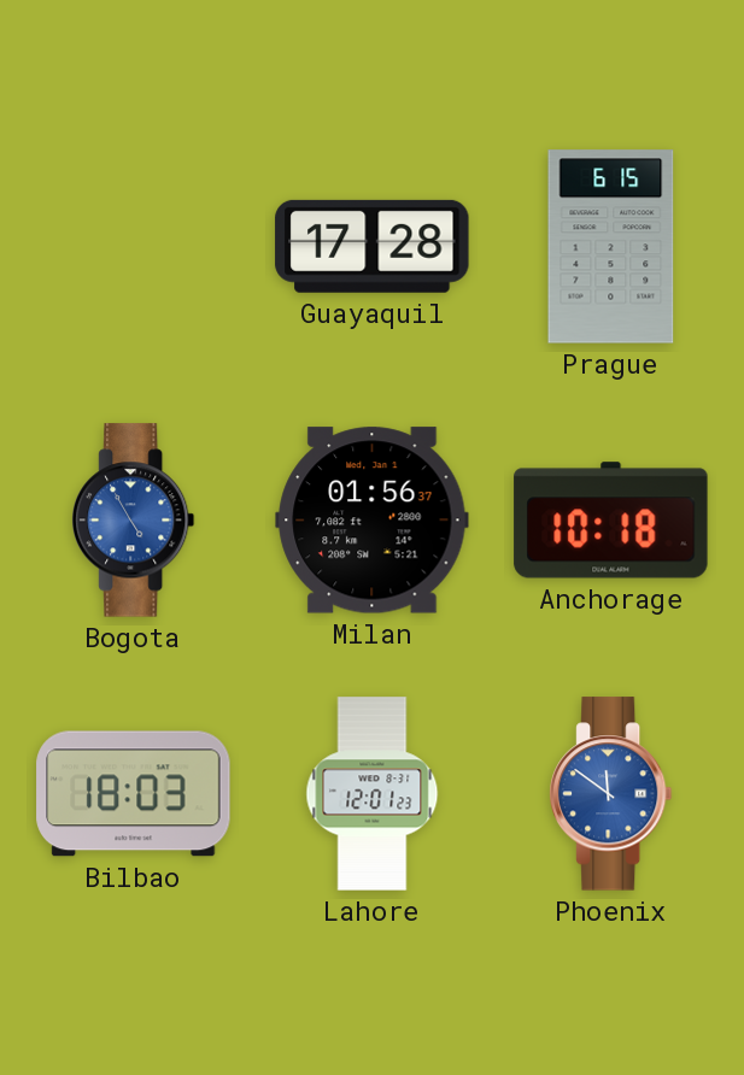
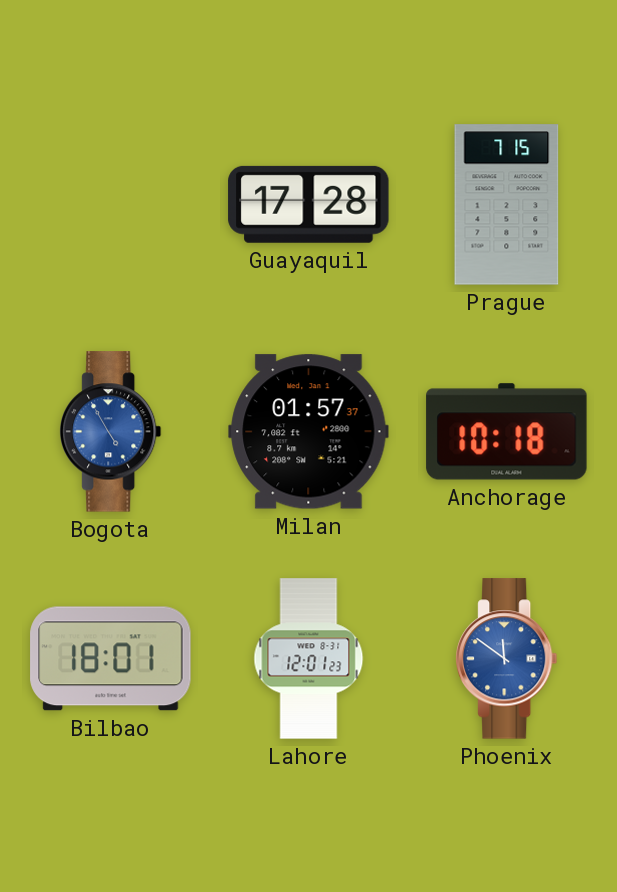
Prague: 6:15 -> 7:15
Milan: 01:56 -> 01:57
Bilbao: 18:03 -> 18:01
